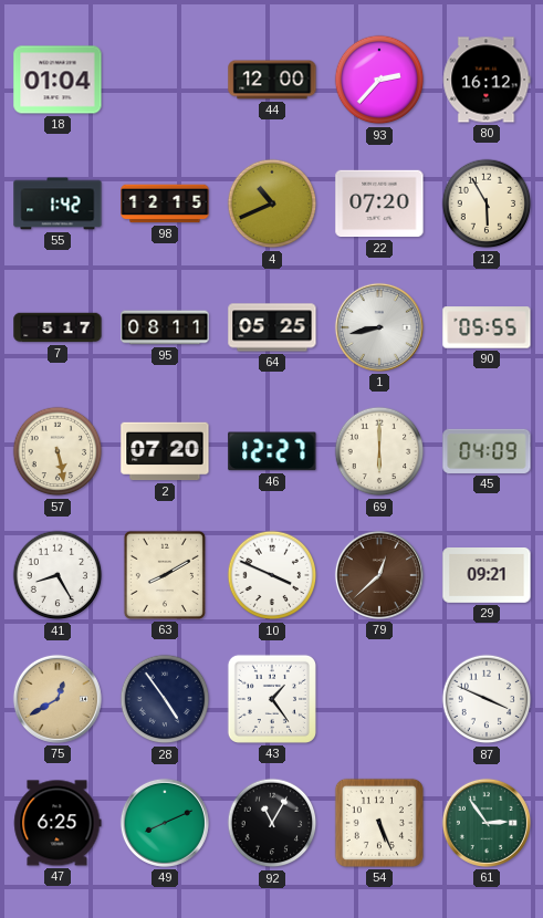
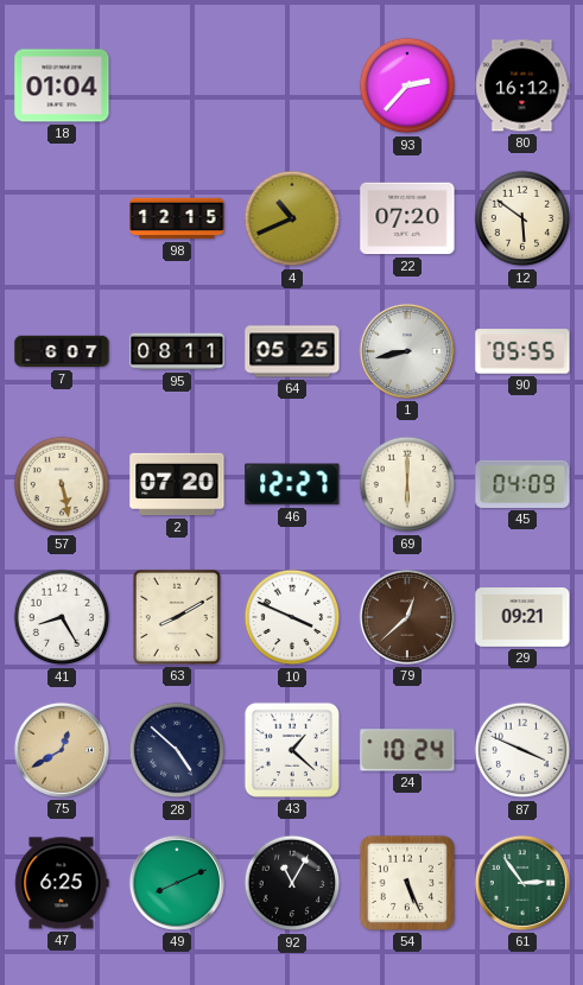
44: 12:00 -> none
55: 1:42 -> none
12: 5:55 -> 5:51
7: 5:17 -> 6:07
28: 4:54 -> 4:52
43: 1:24 -> 1:22
24: none -> 10:24
